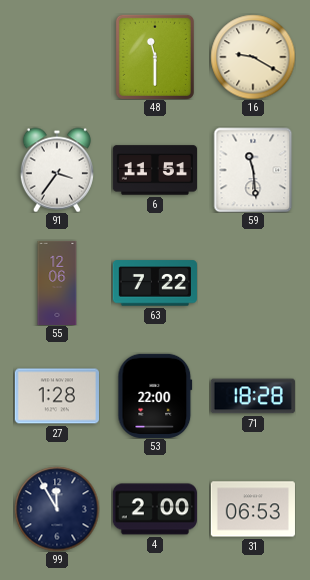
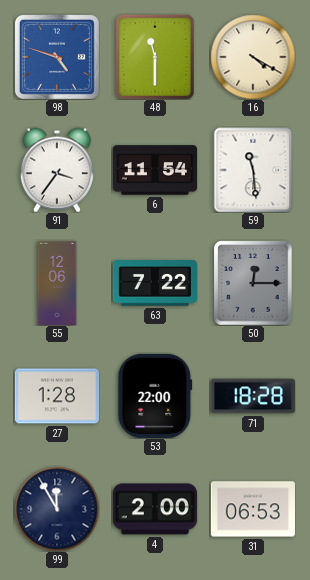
98: none -> 4:48
16: 9:20 -> 4:20
6: 11:51 -> 11:54
50: none -> 12:15
